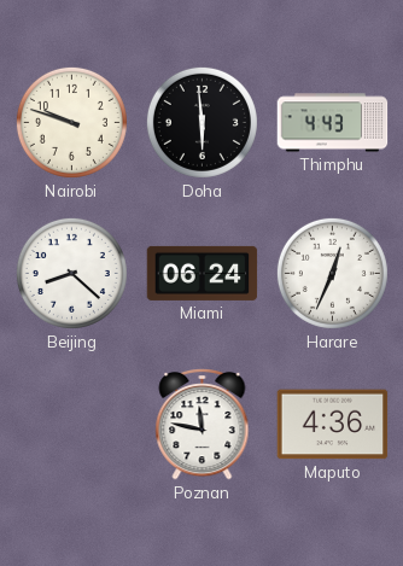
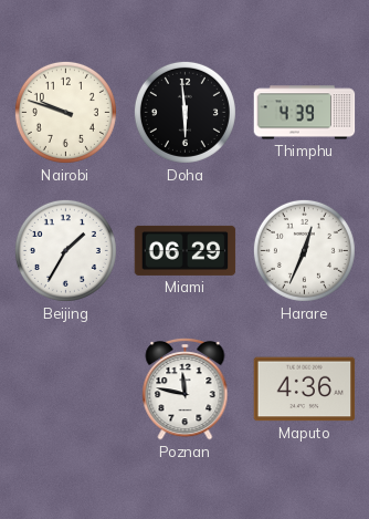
Thimphu: 4:43 -> 4:39
Beijing: 8:22 -> 1:35
Miami: 06:24 -> 06:29
